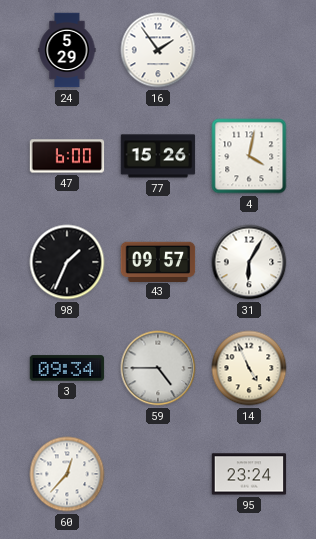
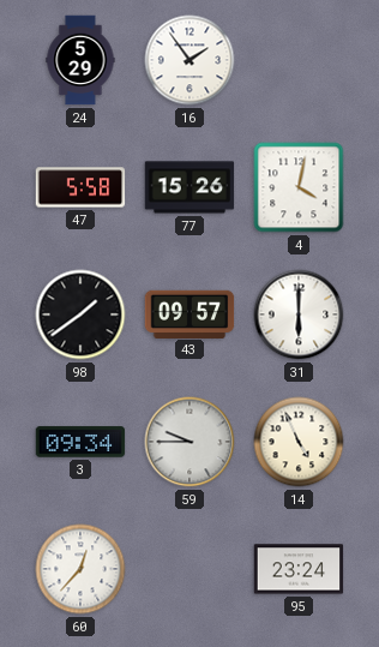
47: 6:00 -> 5:58
98: 1:34 -> 1:39
31: 6:05 -> 6:00
59: 4:45 -> 9:45
